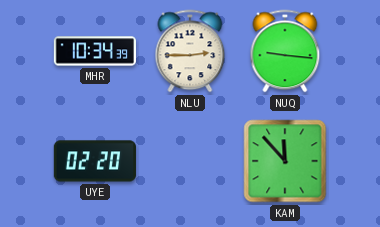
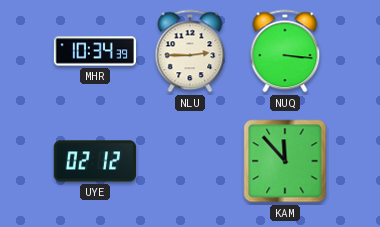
NUQ: 9:16 -> 3:16
UYE: 02:20 -> 02:12
